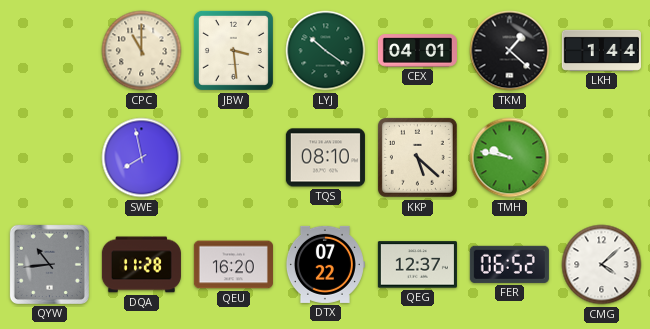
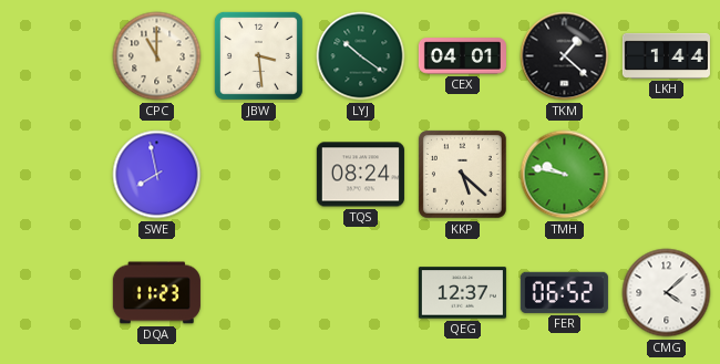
TQS: 08:10 -> 08:24
QYW: 10:44 -> none
DQA: 11:28 -> 11:23
QEU: 16:20 -> none
DTX: 07:22 -> none
